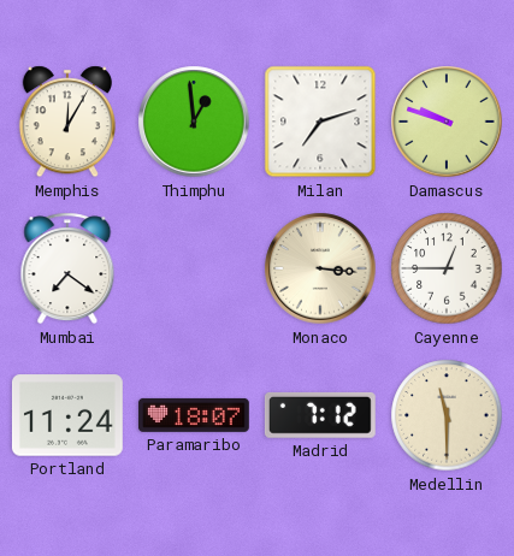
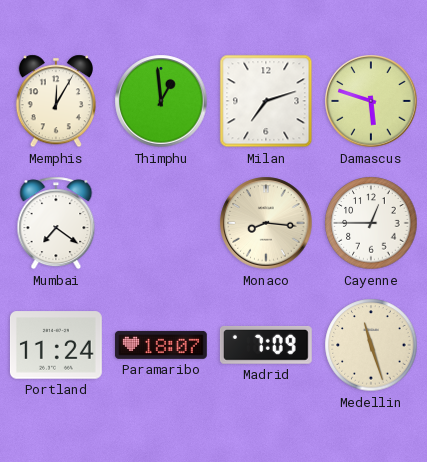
Damascus: 9:48 -> 5:48
Monaco: 3:16 -> 8:16
Madrid: 7:12 -> 7:09
Medellin: 11:30 -> 11:27
